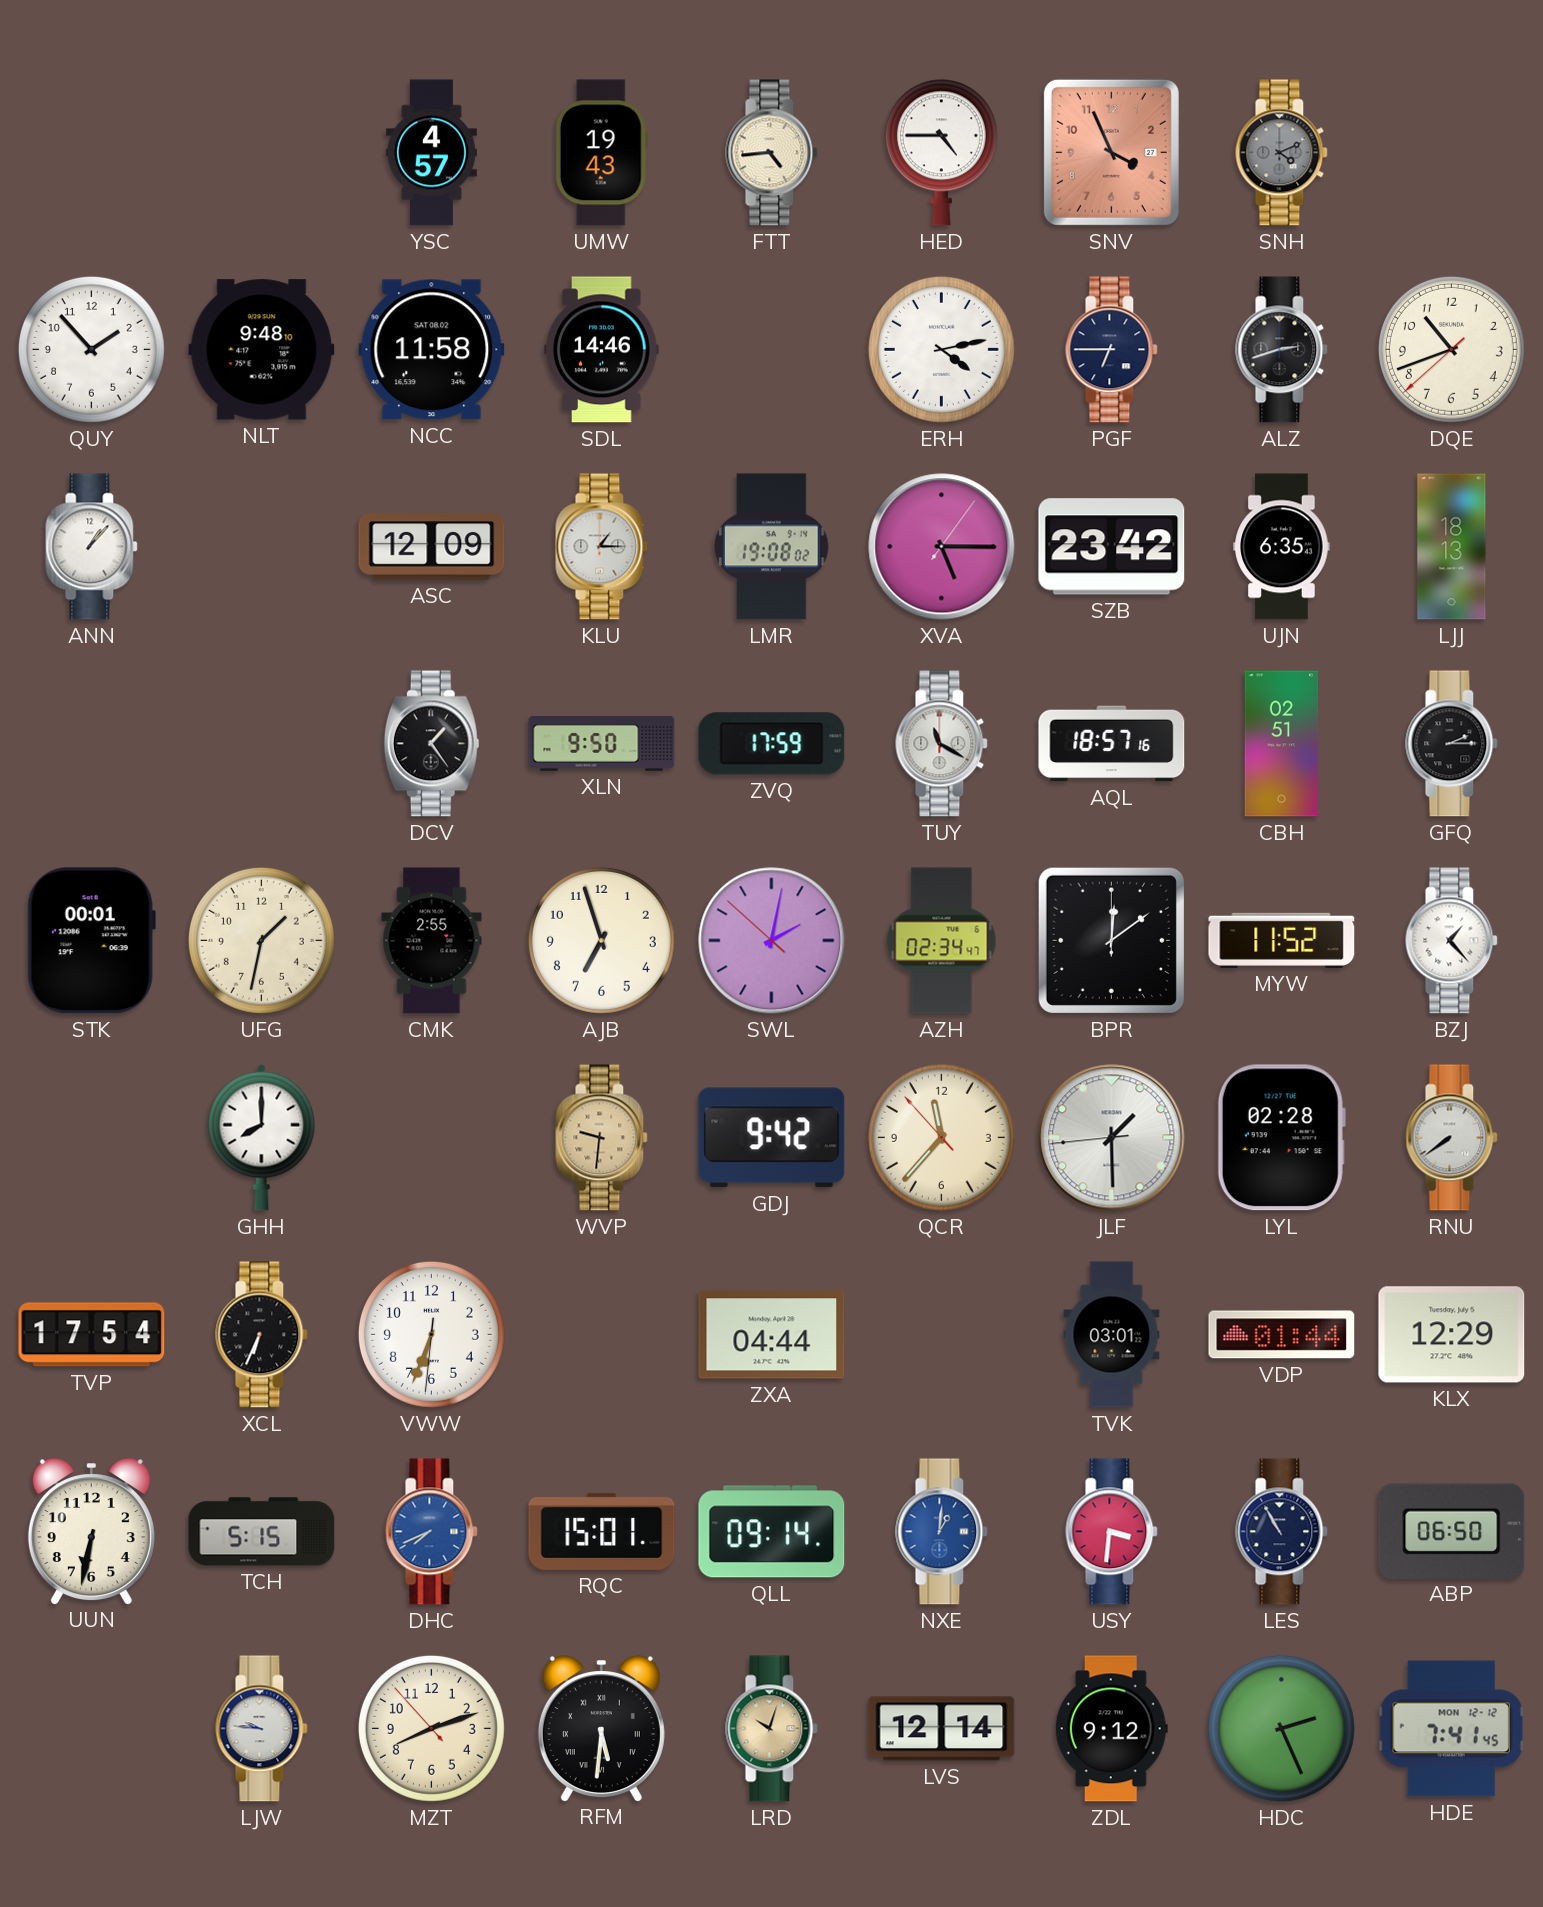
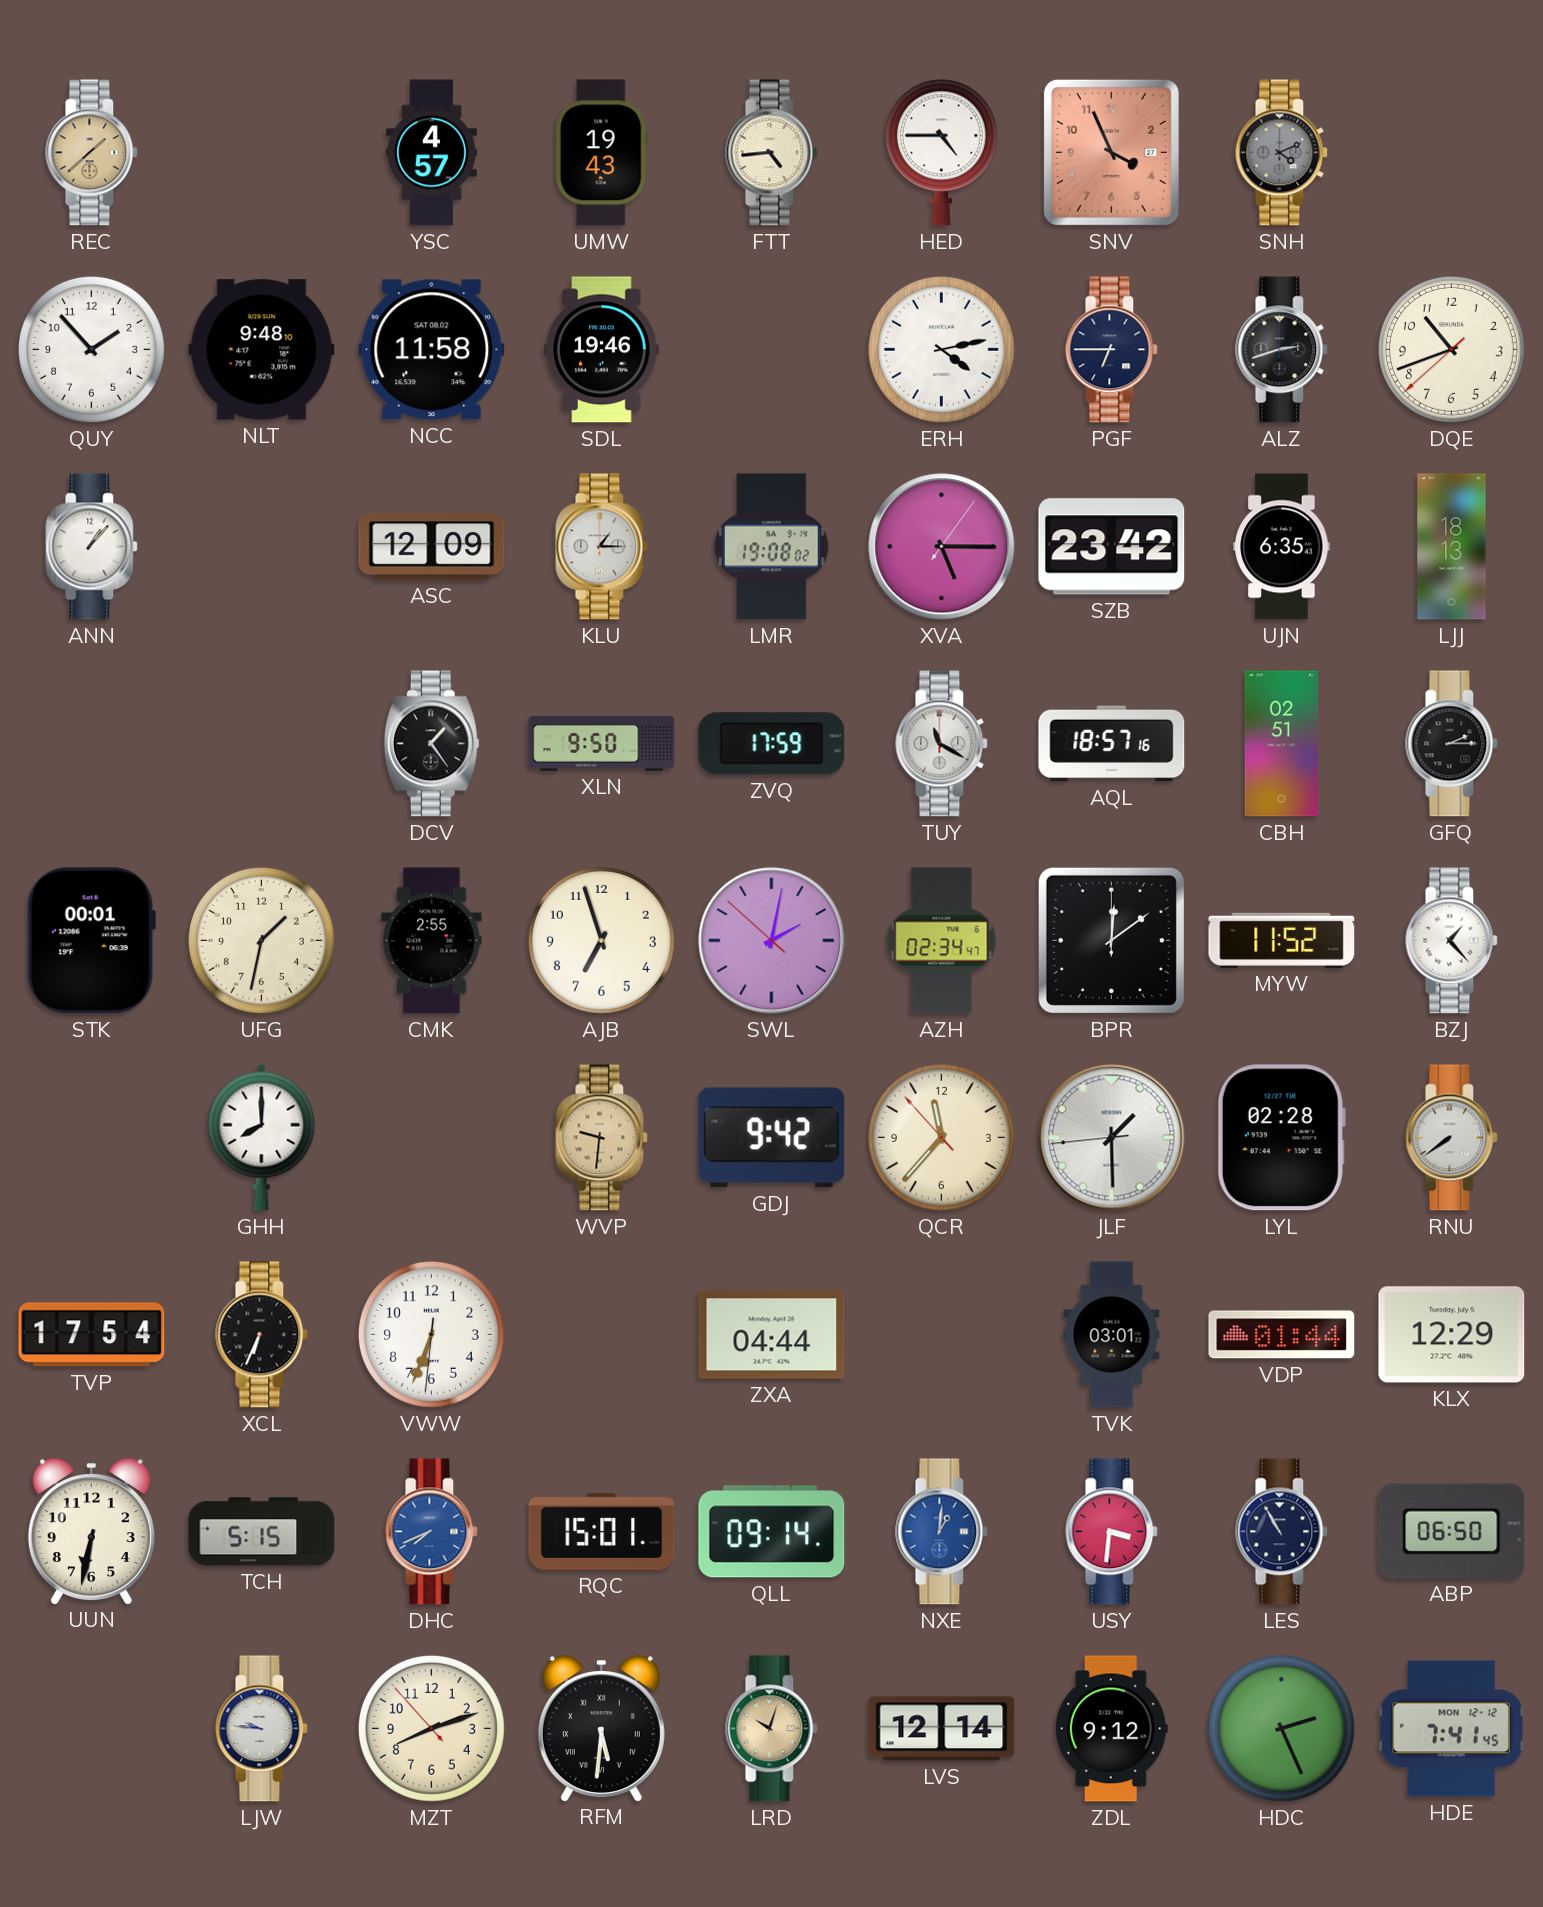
REC: none -> 1:38
SDL: 14:46 -> 19:46
